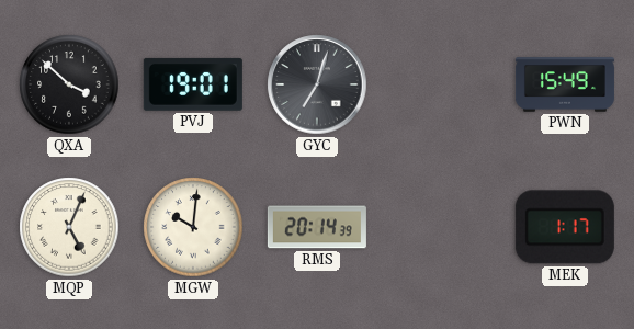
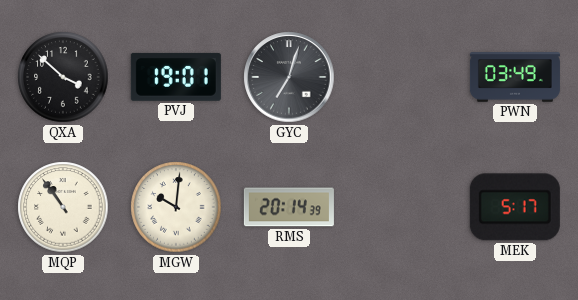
PWN: 15:49 -> 03:49
MQP: 5:04 -> 10:54
MEK: 1:17 -> 5:17
